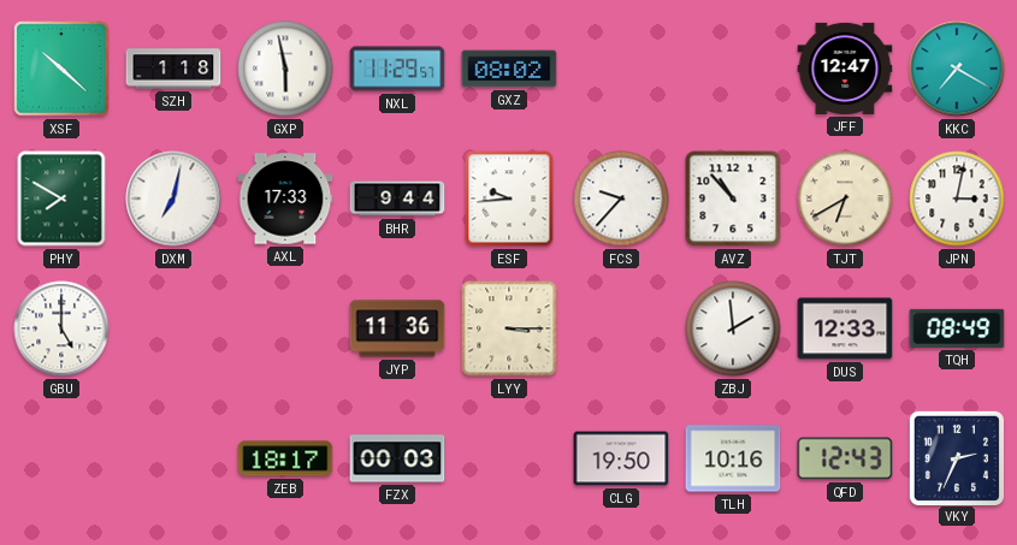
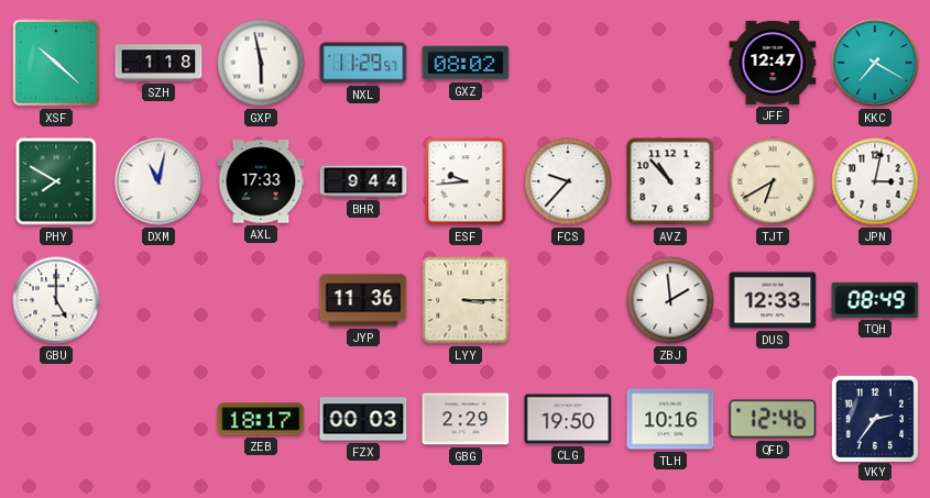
DXM: 7:02 -> 11:02
GBG: none -> 2:29
QFD: 12:43 -> 12:46
VKY: 2:34 -> 2:36
